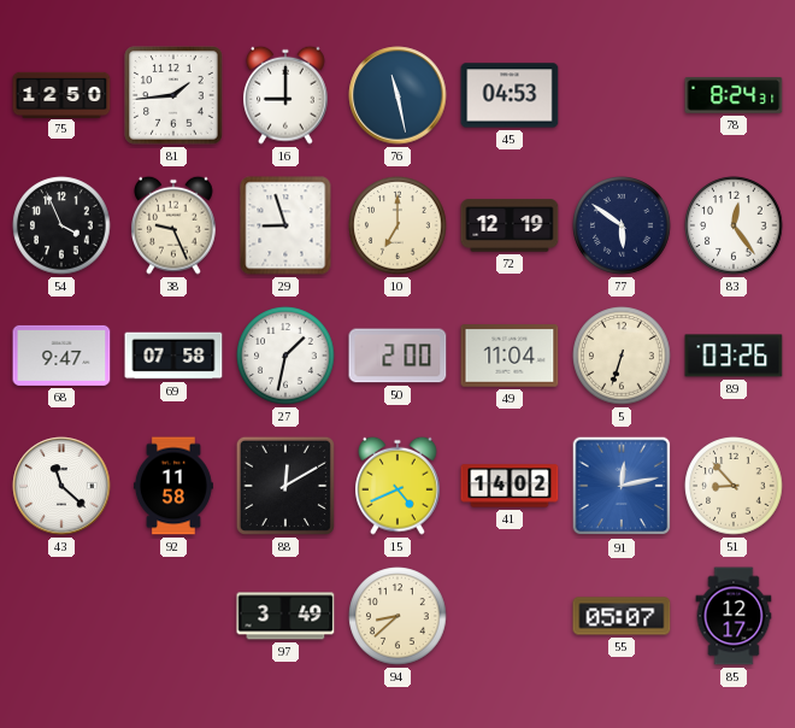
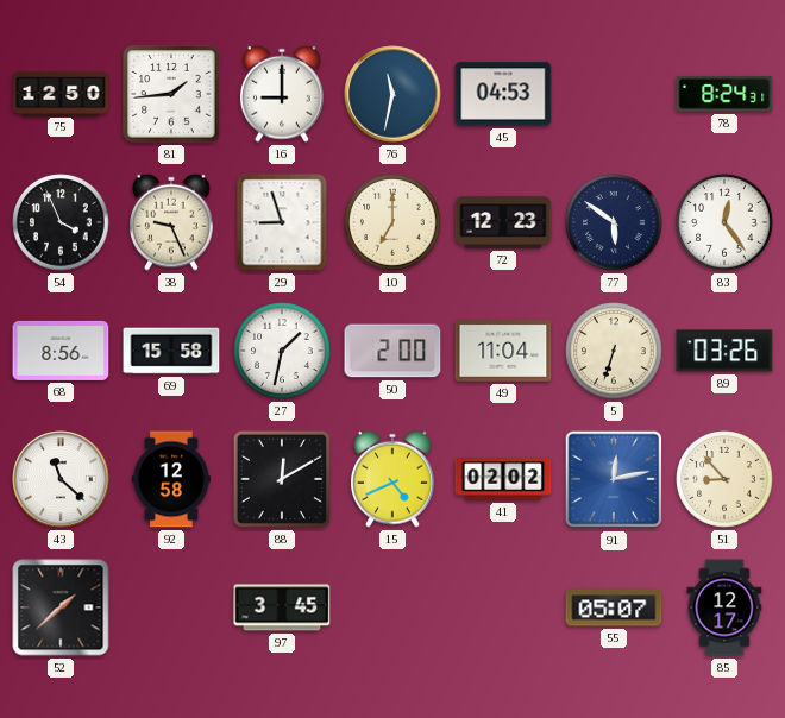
76: 11:28 -> 11:32
72: 12:19 -> 12:23
68: 9:47 -> 8:56
69: 07:58 -> 15:58
92: 11:58 -> 12:58
41: 14:02 -> 02:02
52: none -> 1:38
97: 3:49 -> 3:45
94: 8:38 -> none
